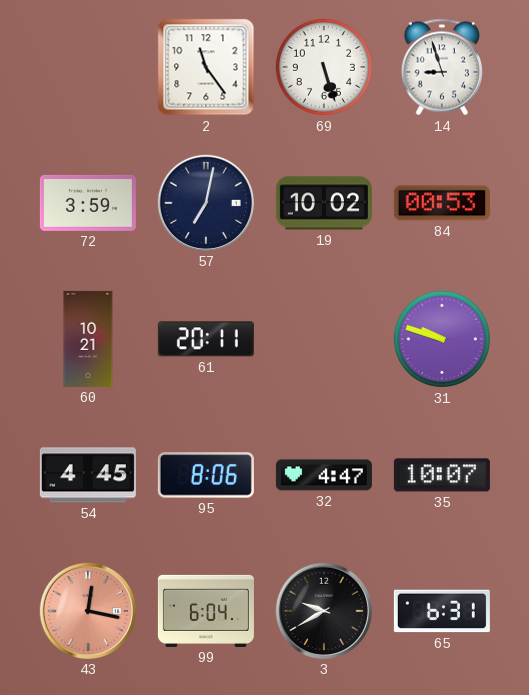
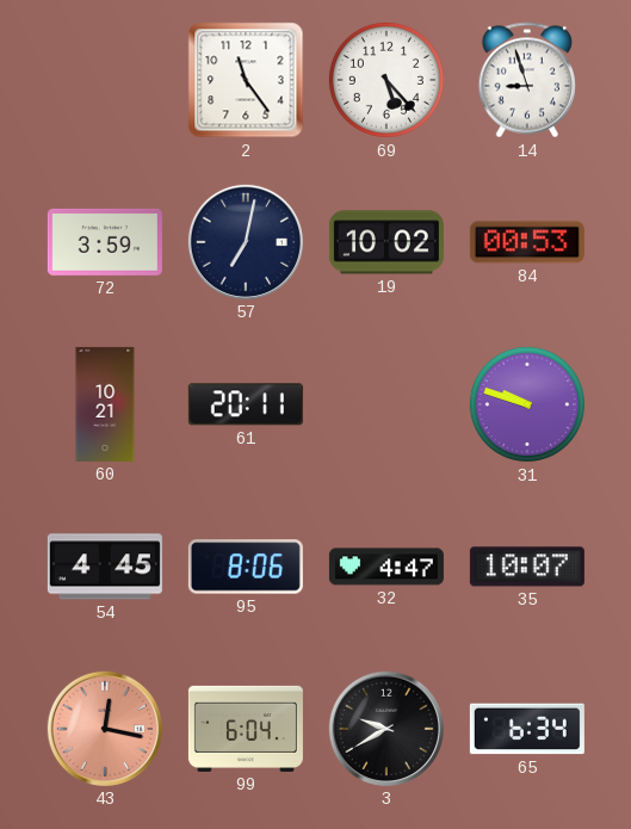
69: 5:27 -> 5:23
65: 6:31 -> 6:34
